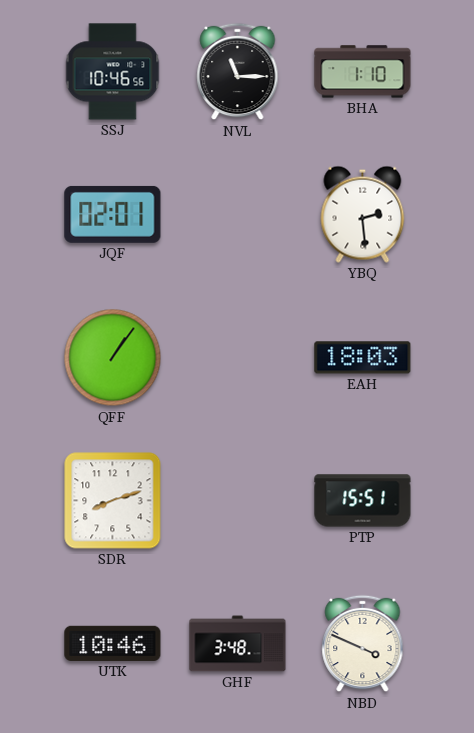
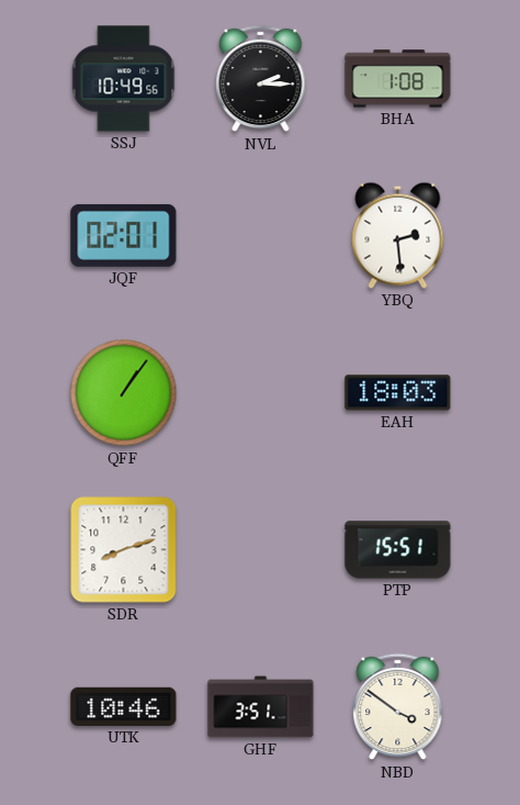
SSJ: 10:46 -> 10:49
NVL: 11:15 -> 2:15
BHA: 1:10 -> 1:08
GHF: 3:48 -> 3:51
NBD: 3:49 -> 3:51
